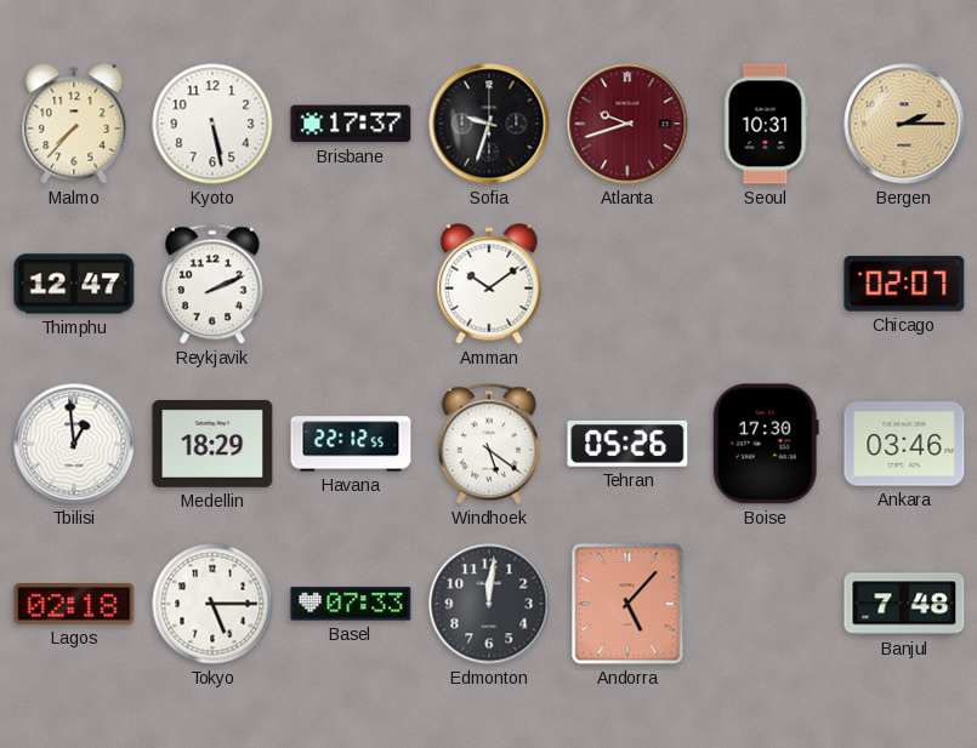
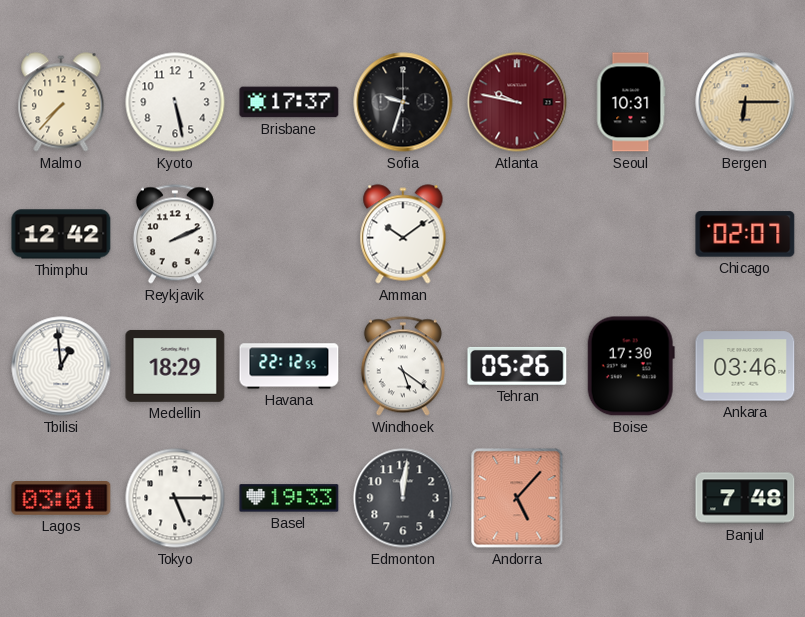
Atlanta: 9:42 -> 9:47
Bergen: 2:15 -> 6:15
Thimphu: 12:47 -> 12:42
Lagos: 02:18 -> 03:01
Basel: 07:33 -> 19:33
